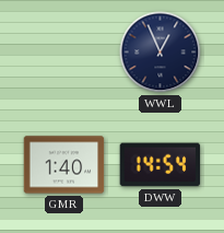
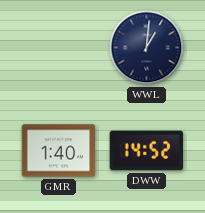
WWL: 12:56 -> 1:01
DWW: 14:54 -> 14:52
